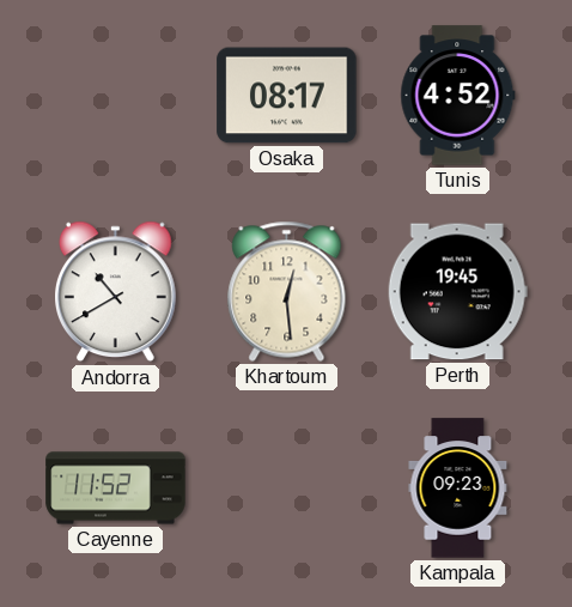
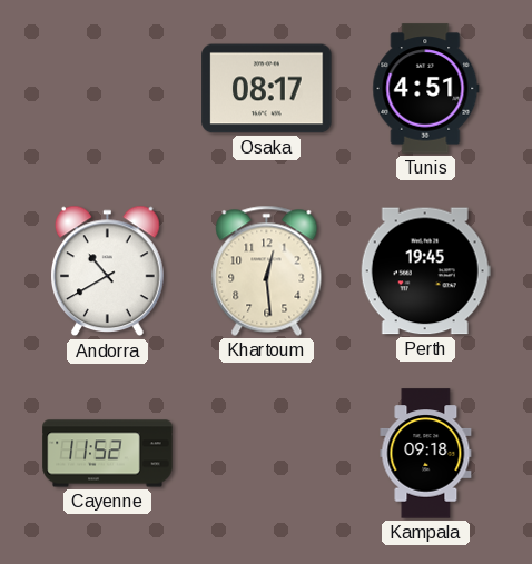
Tunis: 4:52 -> 4:51
Kampala: 09:23 -> 09:18
